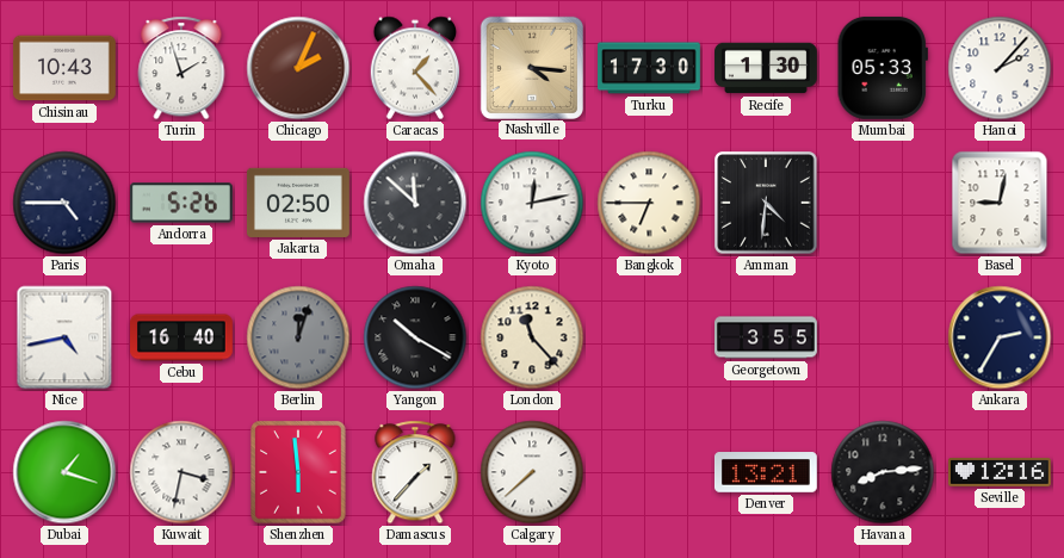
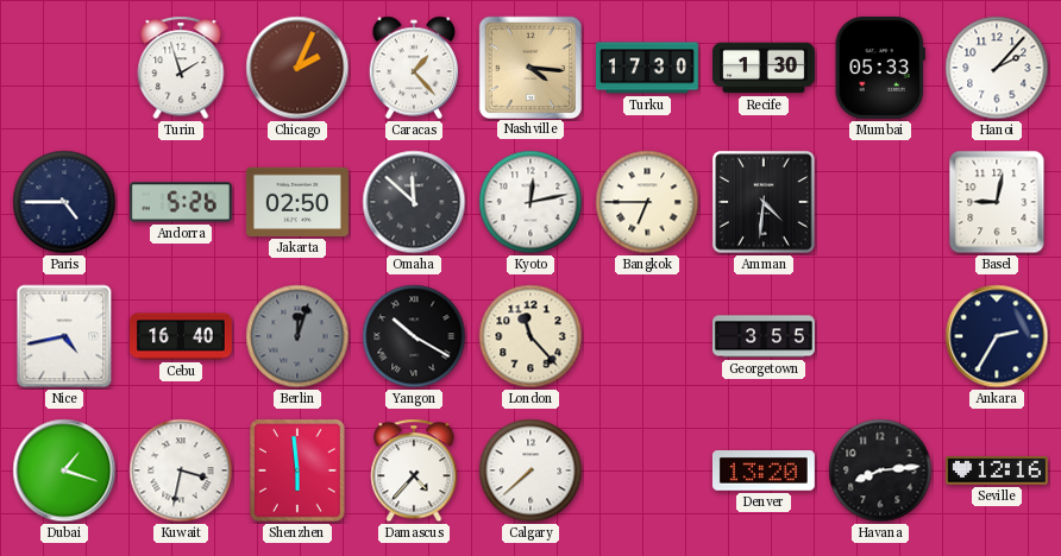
Chisinau: 10:43 -> none
Damascus: 1:37 -> 4:37
Denver: 13:21 -> 13:20
